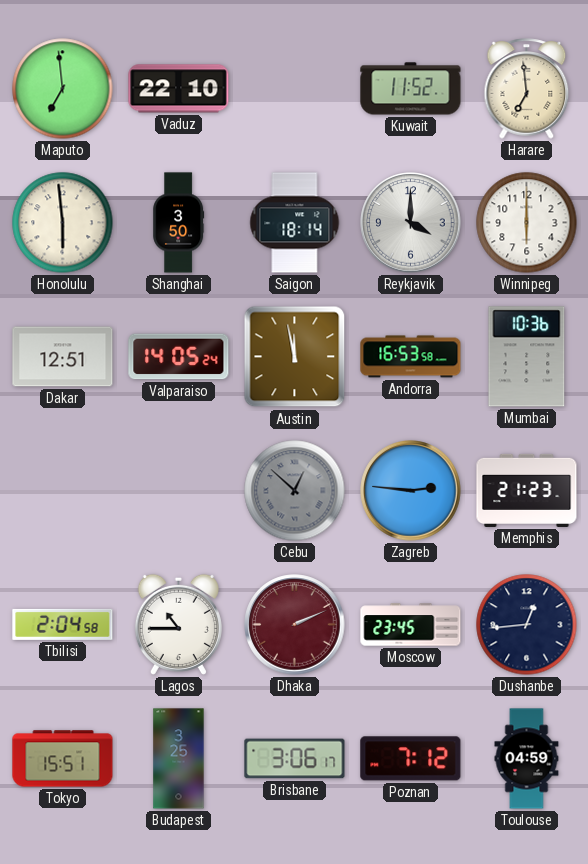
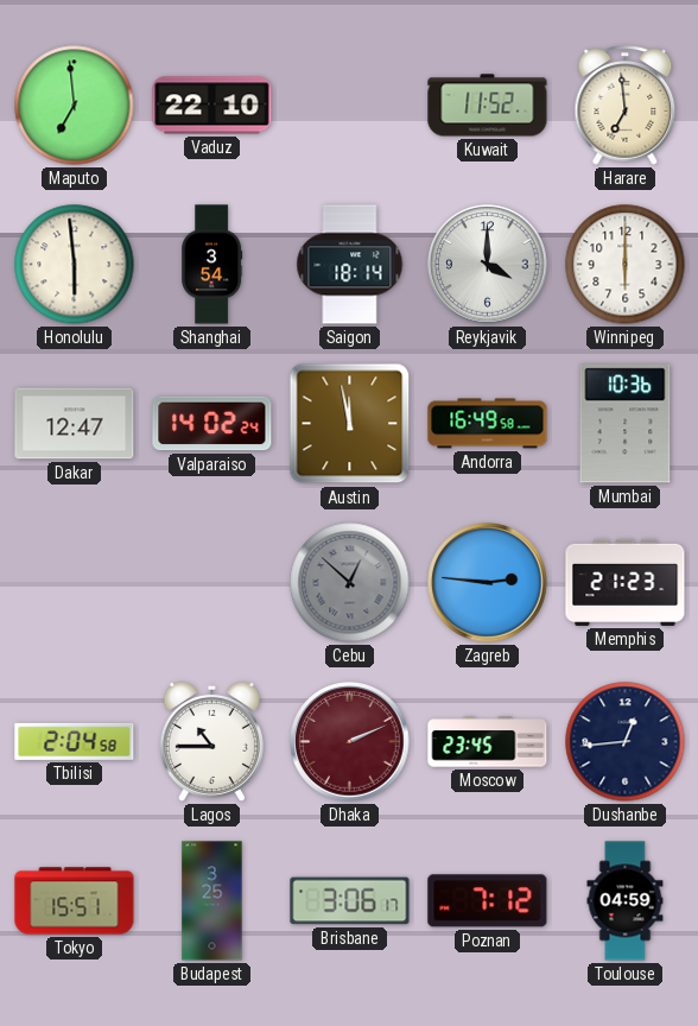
Shanghai: 3:50 -> 3:54
Dakar: 12:51 -> 12:47
Valparaiso: 14:05 -> 14:02
Andorra: 16:53 -> 16:49
